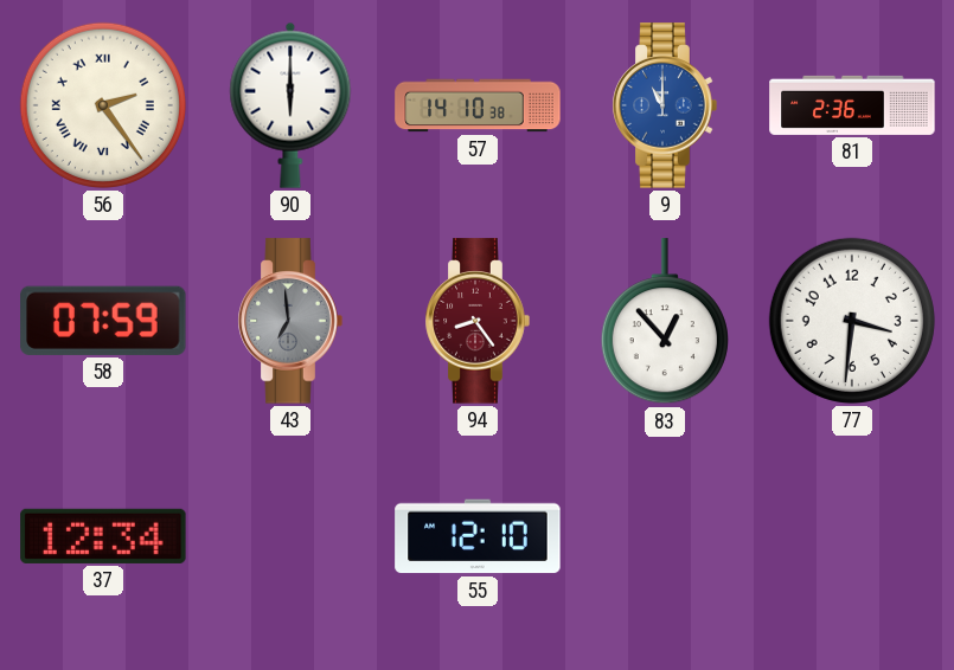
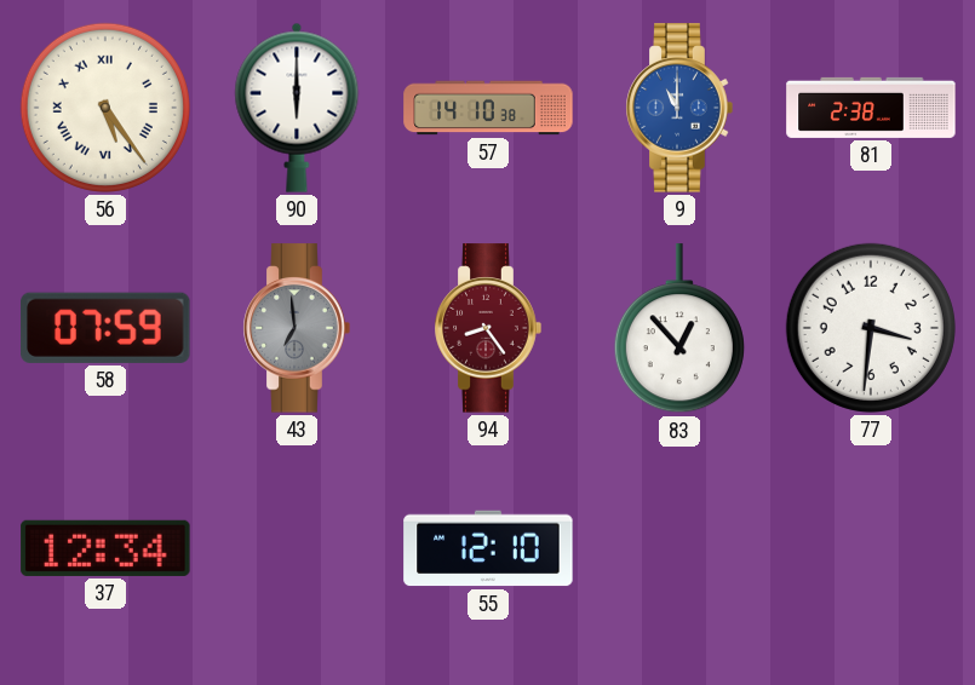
56: 2:24 -> 5:24
81: 2:36 -> 2:38
